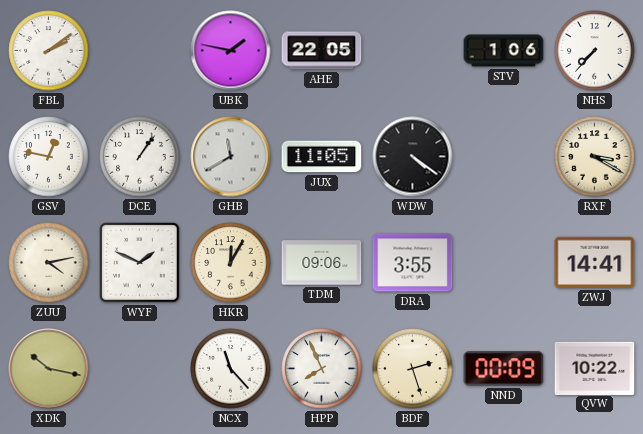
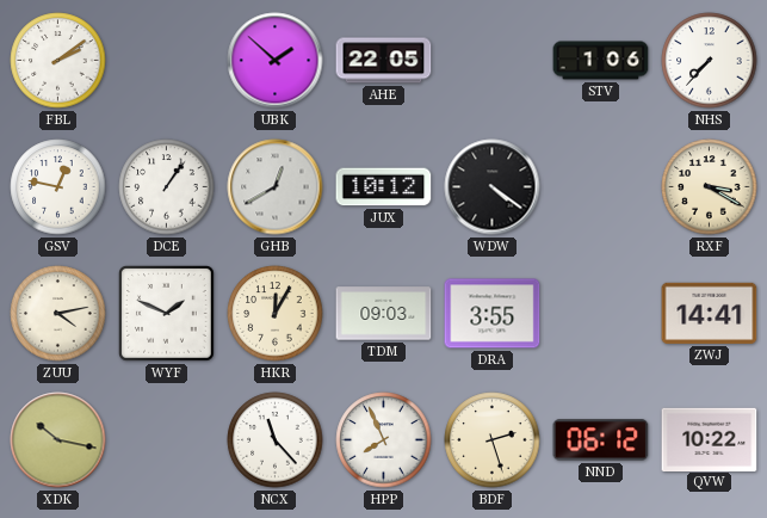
UBK: 1:47 -> 1:52
GHB: 11:40 -> 12:40
JUX: 11:05 -> 10:12
TDM: 09:06 -> 09:03
NND: 00:09 -> 06:12
